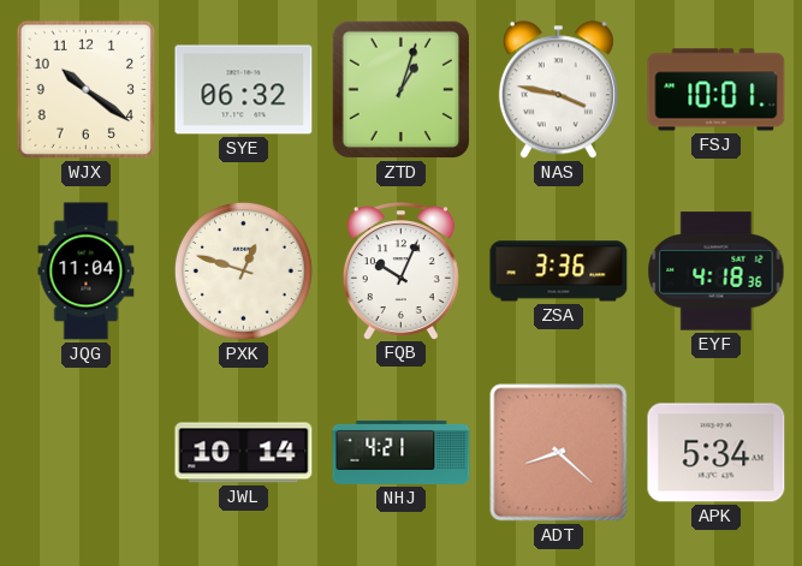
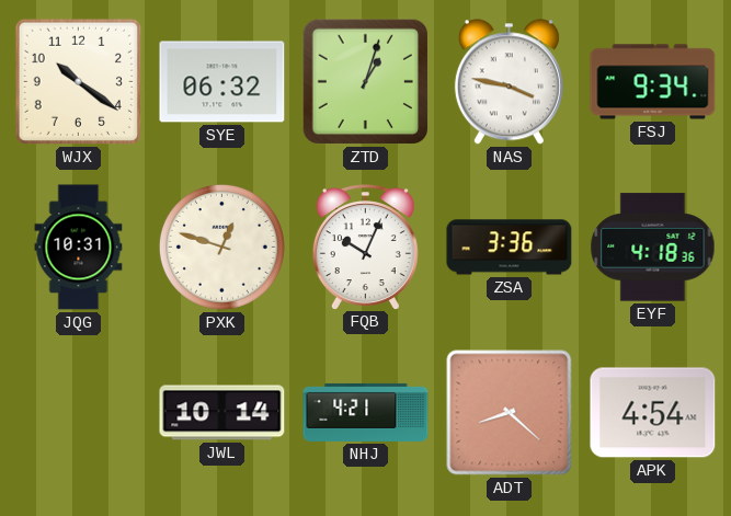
FSJ: 10:01 -> 9:34
JQG: 11:04 -> 10:31
APK: 5:34 -> 4:54
